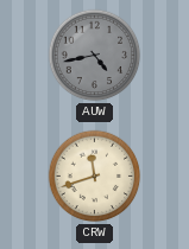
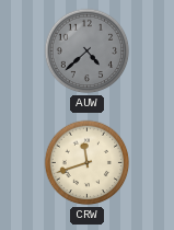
AUW: 4:43 -> 4:38
